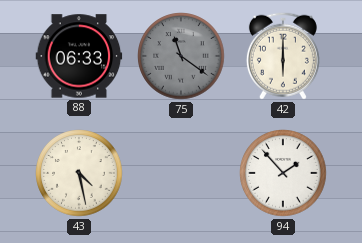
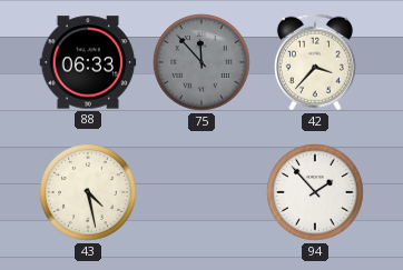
75: 11:21 -> 11:53
42: 6:00 -> 3:37
